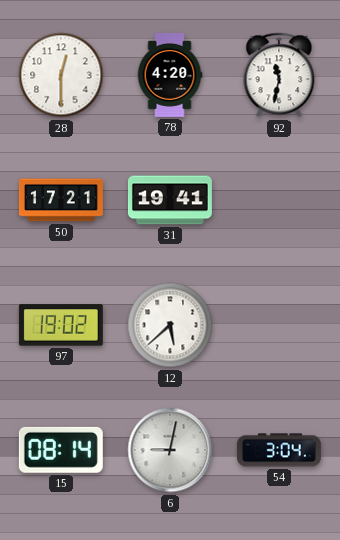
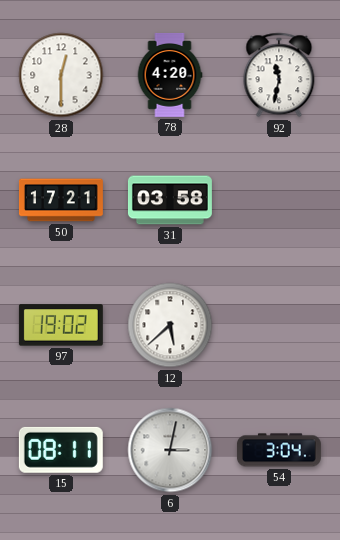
31: 19:41 -> 03:58
15: 08:14 -> 08:11
6: 9:02 -> 3:02
